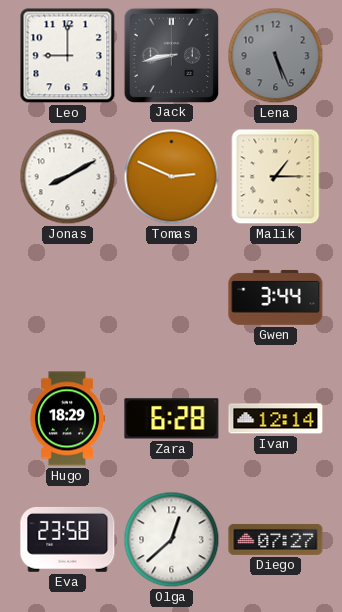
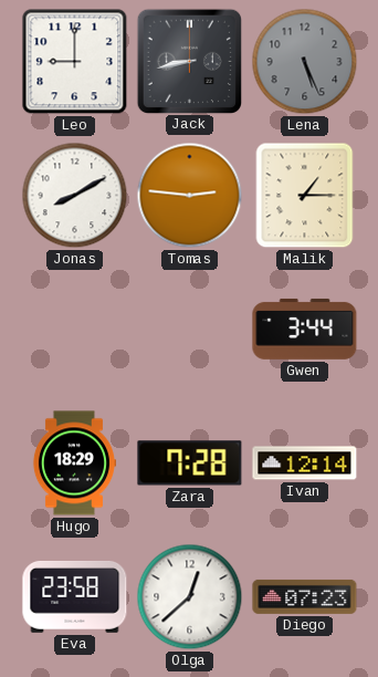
Tomas: 2:49 -> 2:46
Zara: 6:28 -> 7:28
Diego: 07:27 -> 07:23
